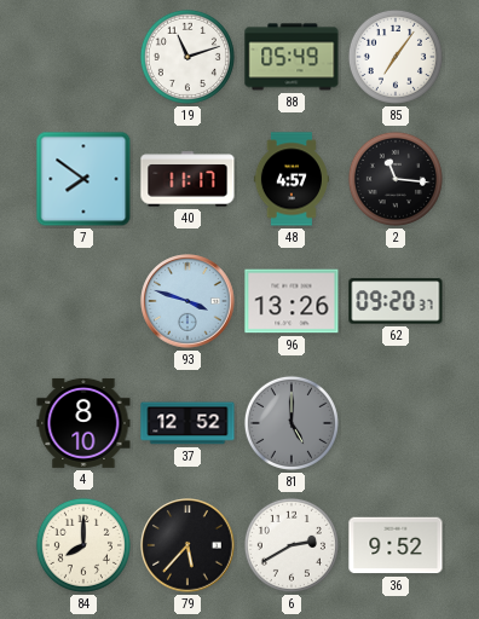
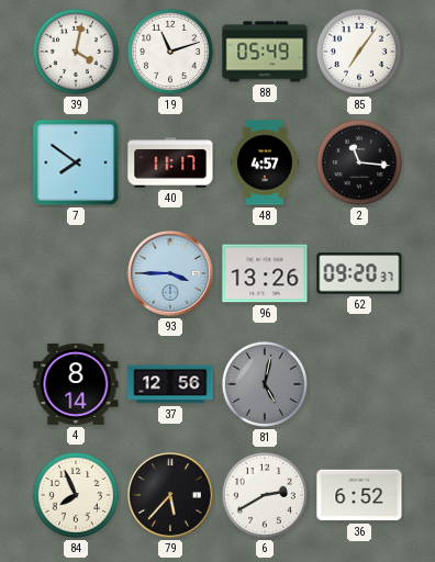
39: none -> 4:02
93: 3:48 -> 3:45
4: 8:10 -> 8:14
37: 12:52 -> 12:56
81: 5:00 -> 5:02
84: 8:00 -> 7:56
36: 9:52 -> 6:52
